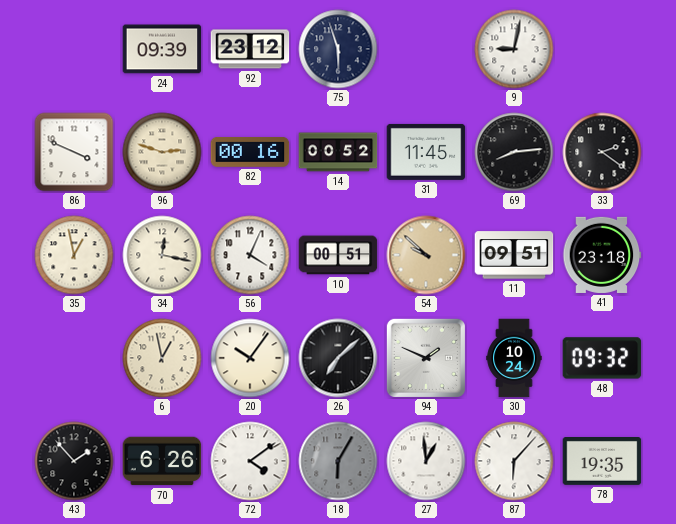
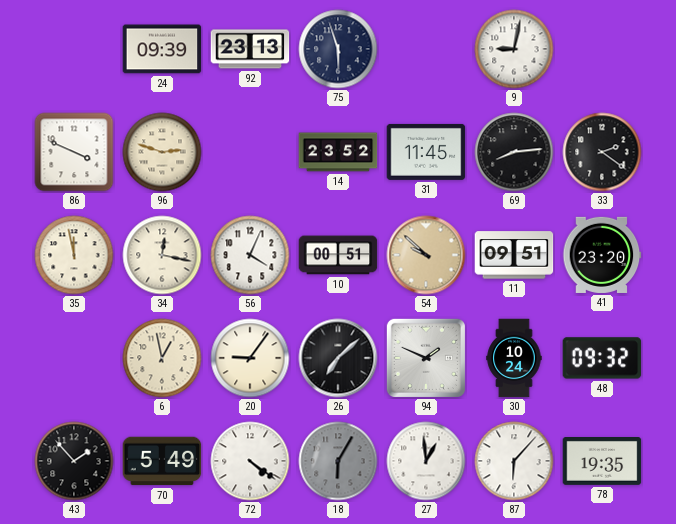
92: 23:12 -> 23:13
82: 00:16 -> none
14: 00:52 -> 23:52
35: 12:58 -> 11:58
41: 23:18 -> 23:20
20: 10:06 -> 9:06
70: 6:26 -> 5:49
72: 4:09 -> 4:21
